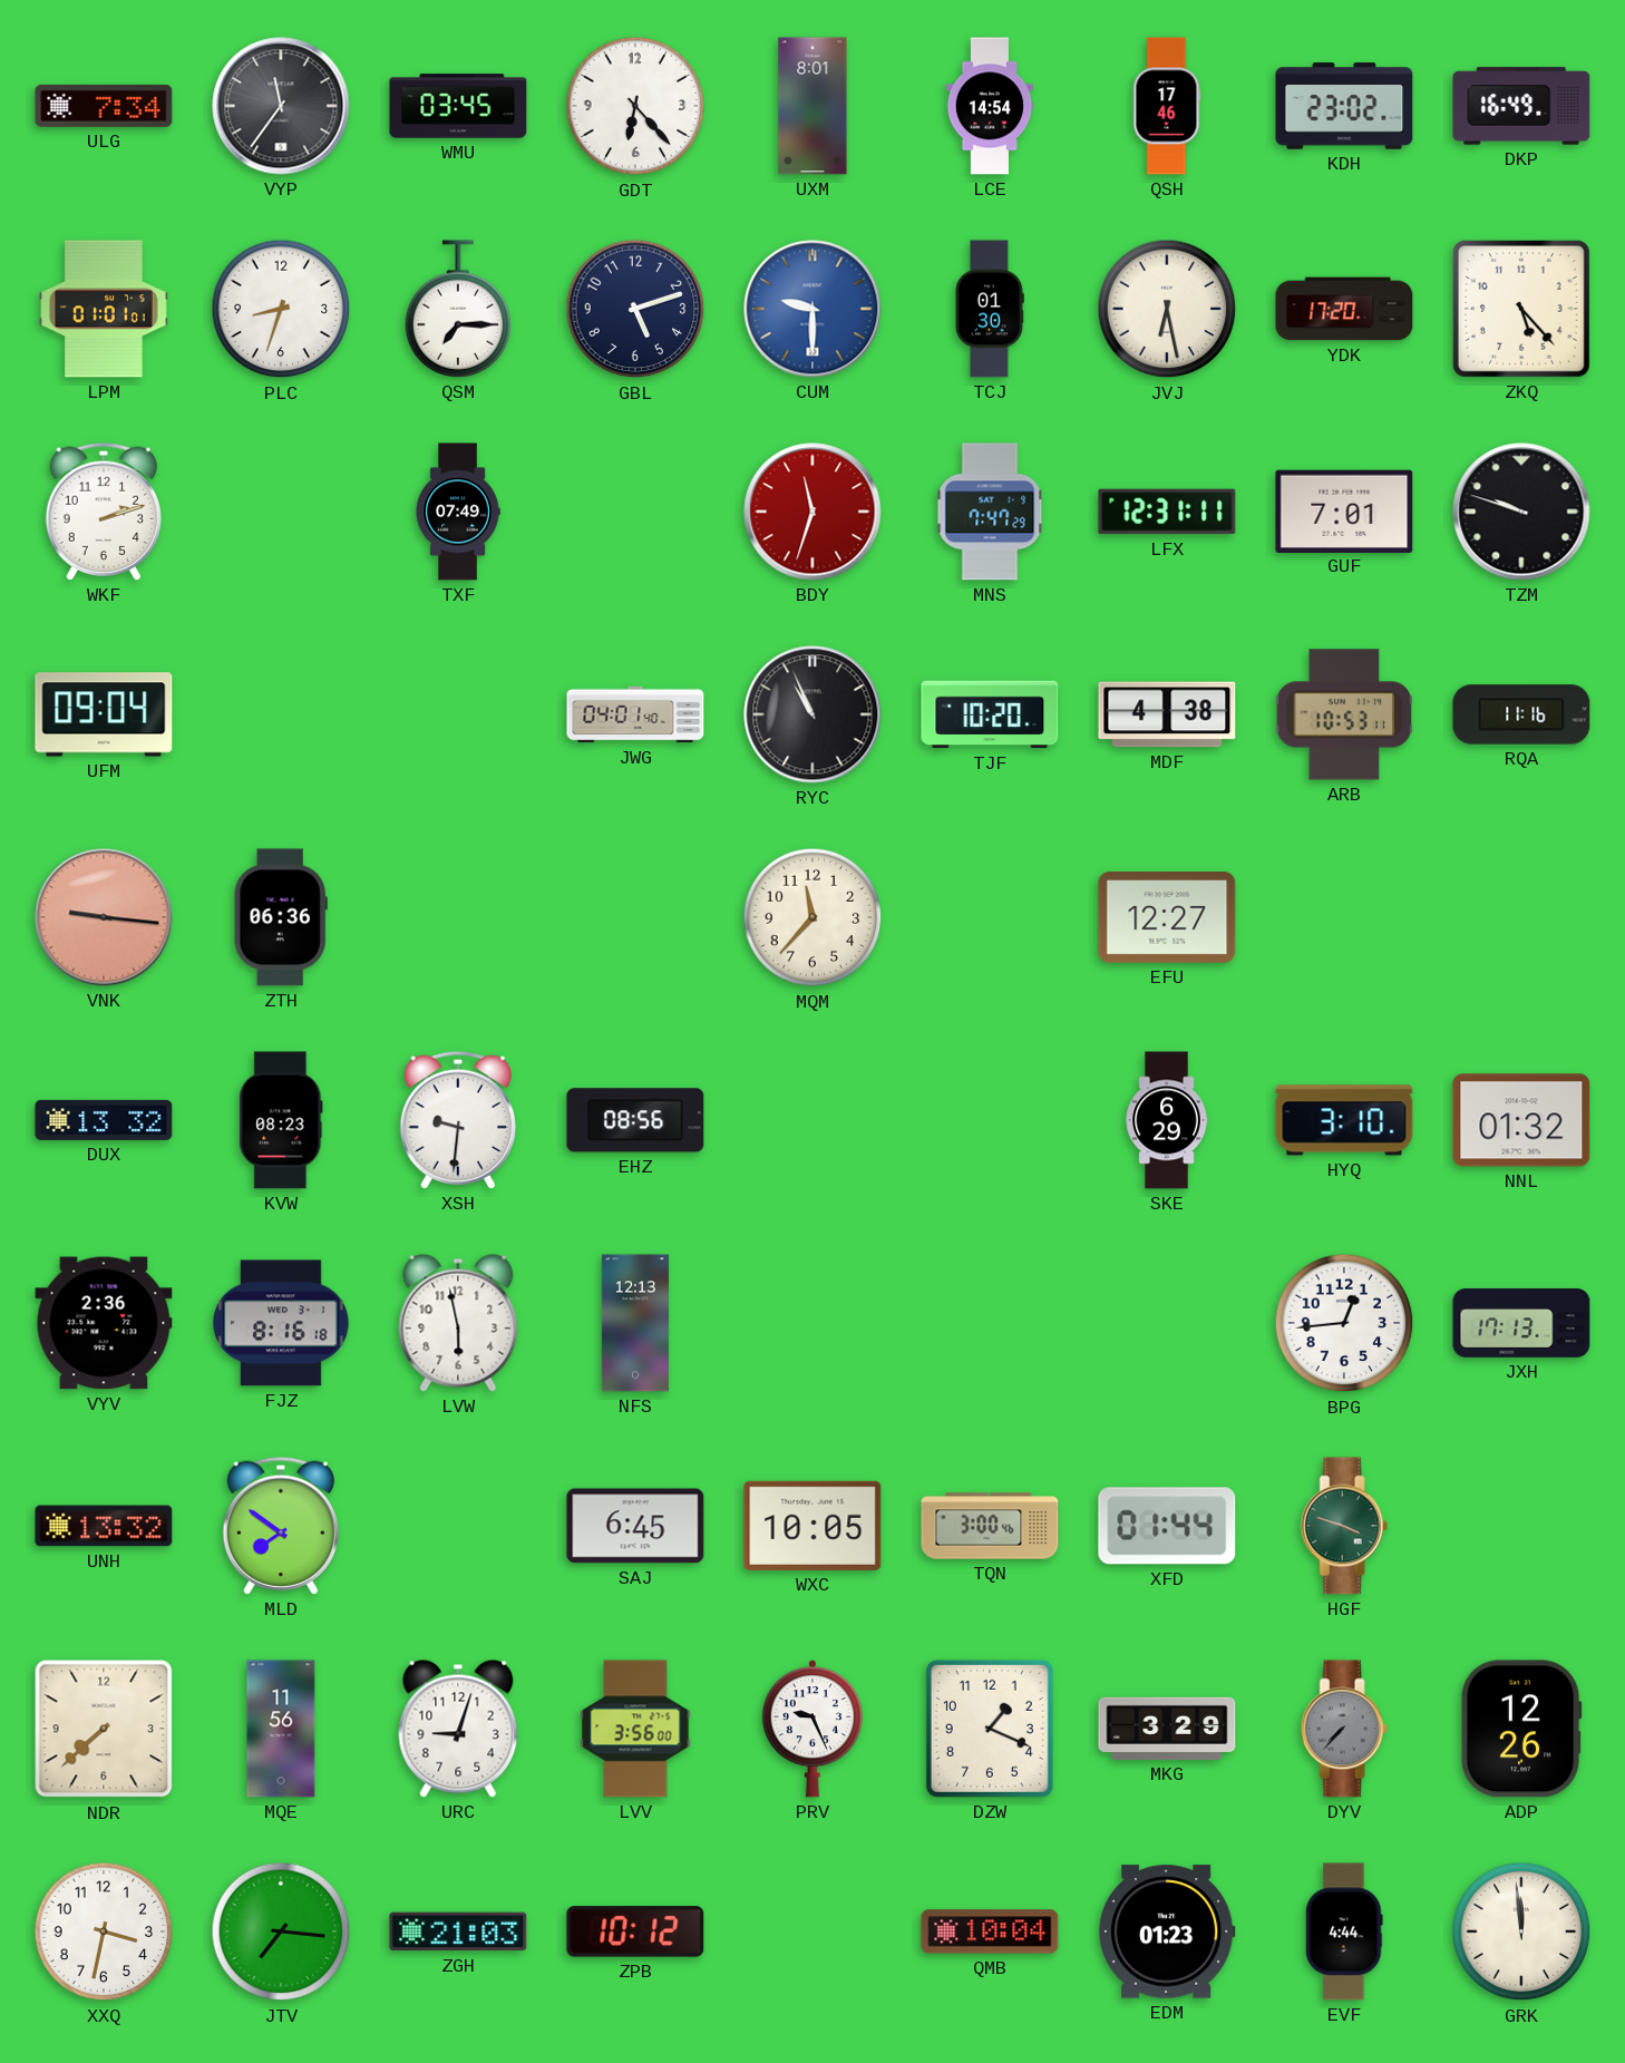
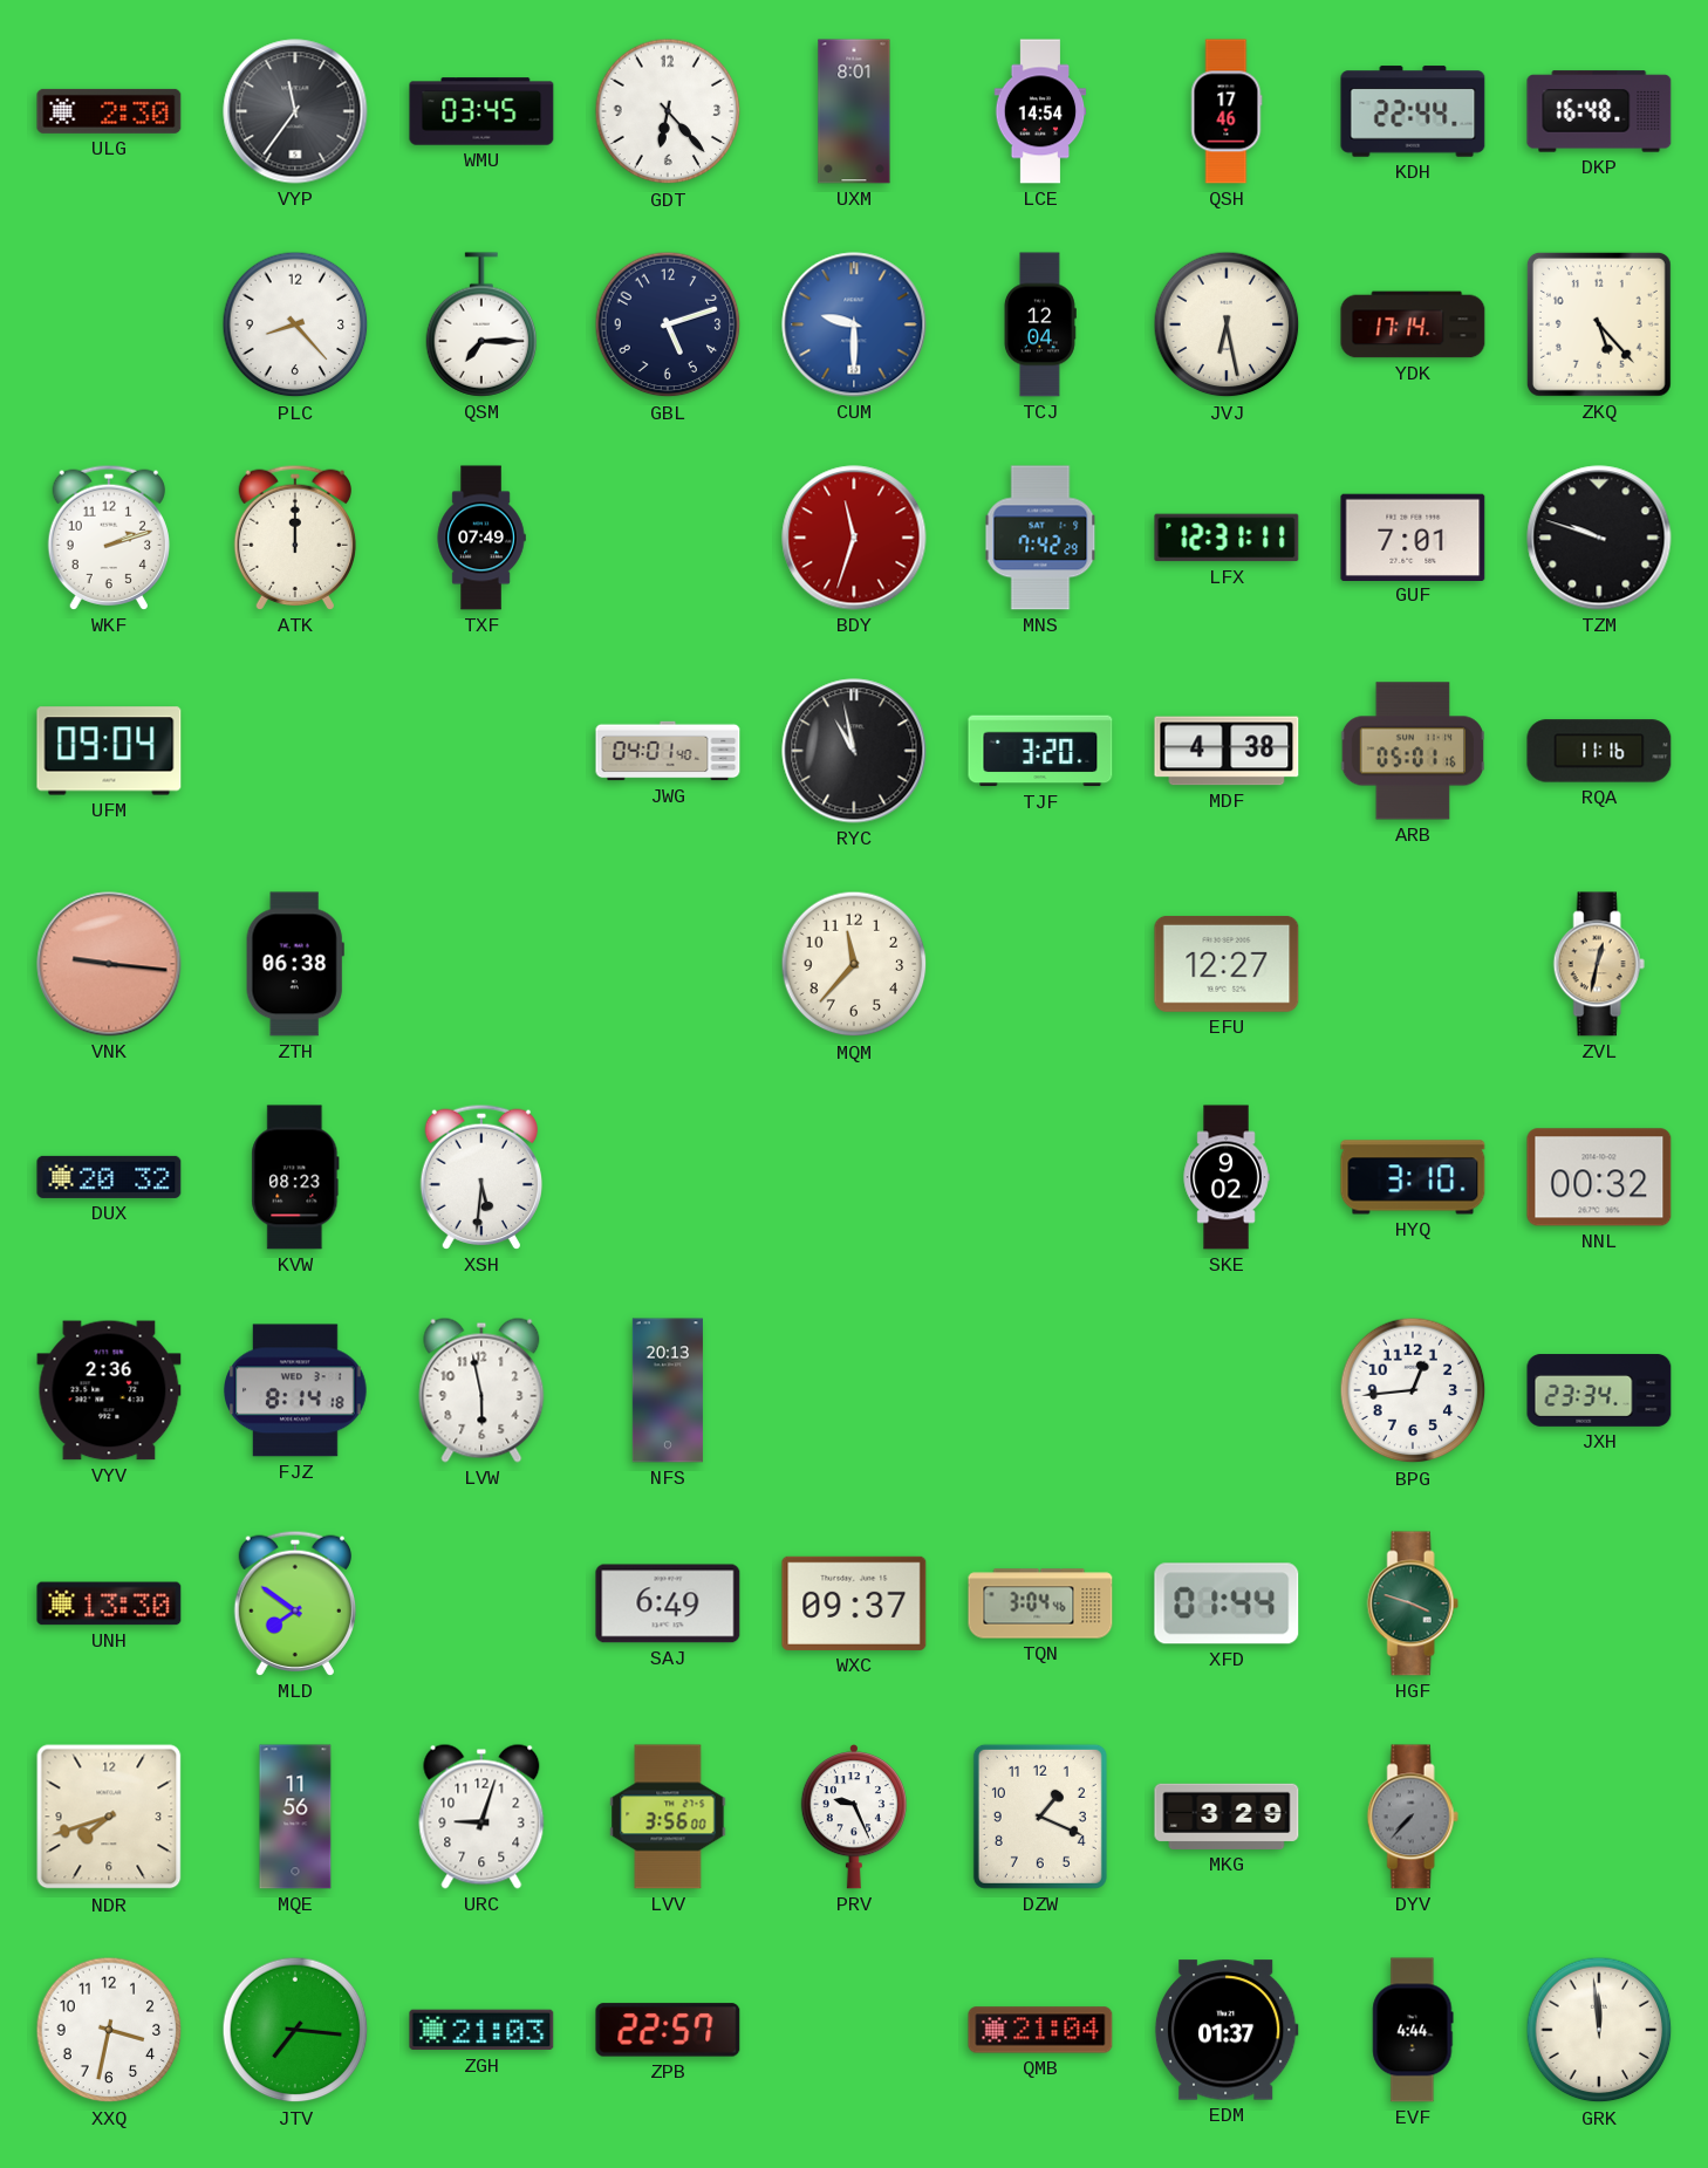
ULG: 7:34 -> 2:30
KDH: 23:02 -> 22:44
DKP: 16:49 -> 16:48
LPM: 01:01 -> none
PLC: 8:33 -> 8:23
TCJ: 01:30 -> 12:04
YDK: 17:20 -> 17:14
ATK: none -> 12:00
MNS: 7:47 -> 7:42
RYC: 10:56 -> 10:58
TJF: 10:20 -> 3:20
ARB: 10:53 -> 05:01
ZTH: 06:36 -> 06:38
ZVL: none -> 12:32
DUX: 13:32 -> 20:32
XSH: 9:31 -> 5:31
EHZ: 08:56 -> none
SKE: 6:29 -> 9:02
NNL: 01:32 -> 00:32
FJZ: 8:16 -> 8:14
NFS: 12:13 -> 20:13
JXH: 17:13 -> 23:34
UNH: 13:32 -> 13:30
SAJ: 6:45 -> 6:49
WXC: 10:05 -> 09:37
TQN: 3:00 -> 3:04
NDR: 7:38 -> 7:42
ADP: 12:26 -> none
ZPB: 10:12 -> 22:57
QMB: 10:04 -> 21:04
EDM: 01:23 -> 01:37
